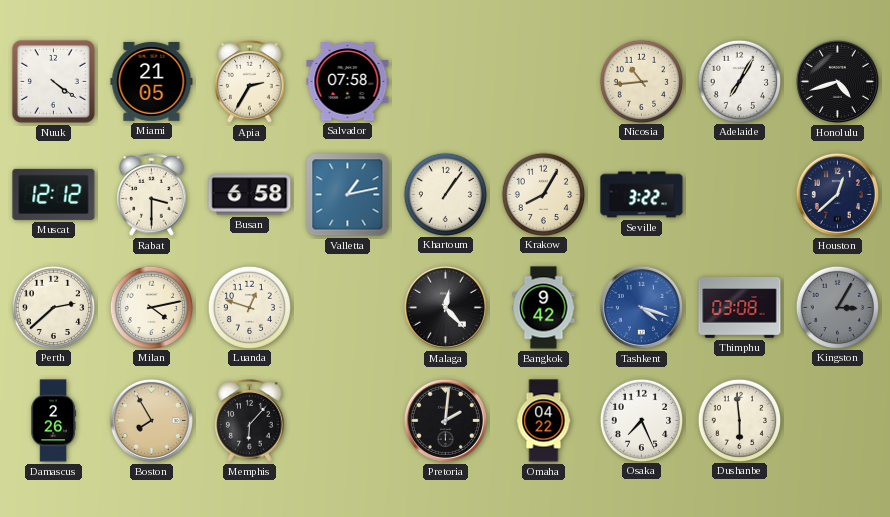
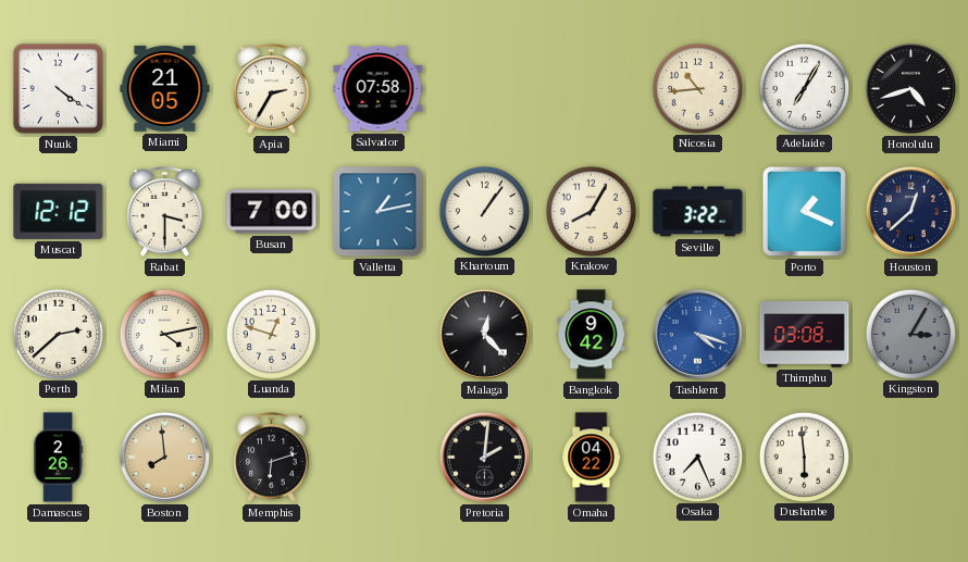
Busan: 6:58 -> 7:00
Porto: none -> 1:19
Boston: 7:55 -> 7:59
Memphis: 6:07 -> 6:12
